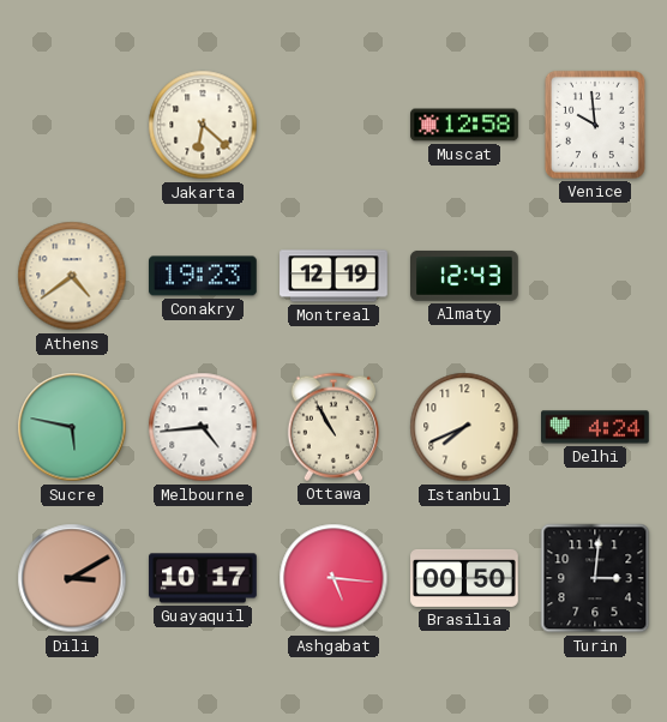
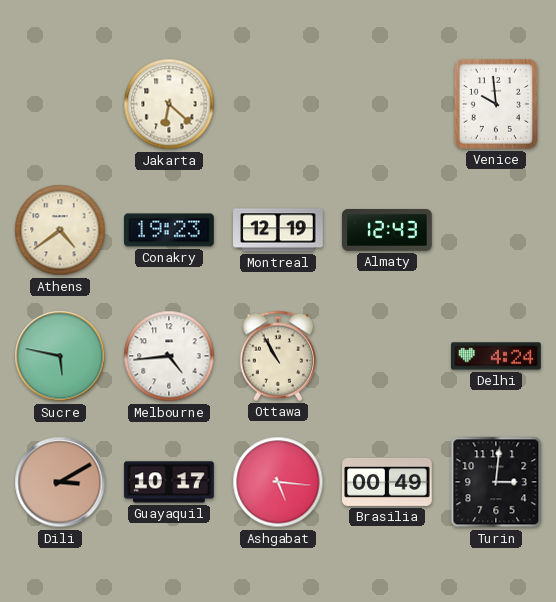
Muscat: 12:58 -> none
Istanbul: 7:41 -> none
Brasilia: 00:50 -> 00:49
